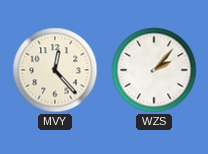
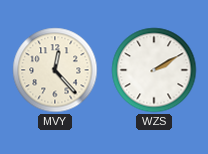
WZS: 2:07 -> 2:10
